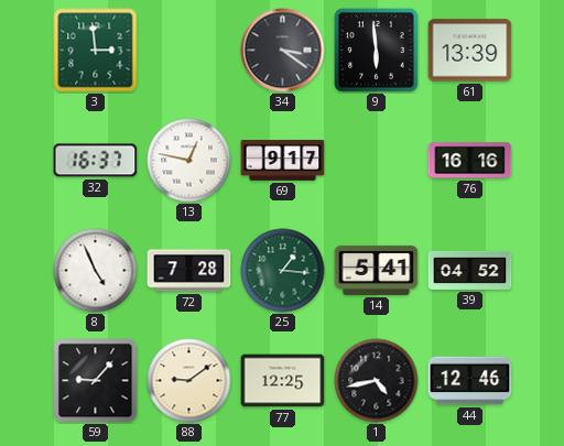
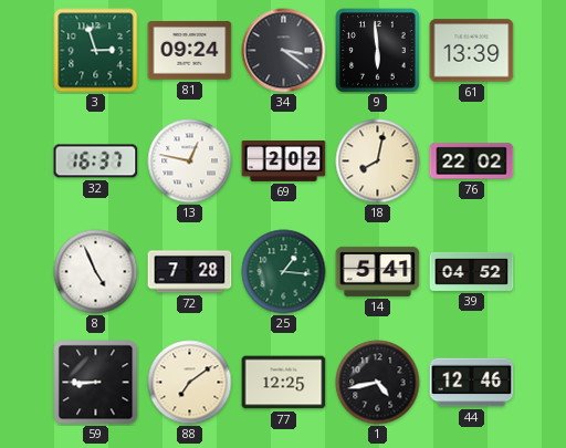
3: 2:59 -> 2:57
81: none -> 09:24
69: 9:17 -> 2:02
18: none -> 8:02
76: 16:16 -> 22:02
59: 9:07 -> 8:45
88: 9:09 -> 7:09
